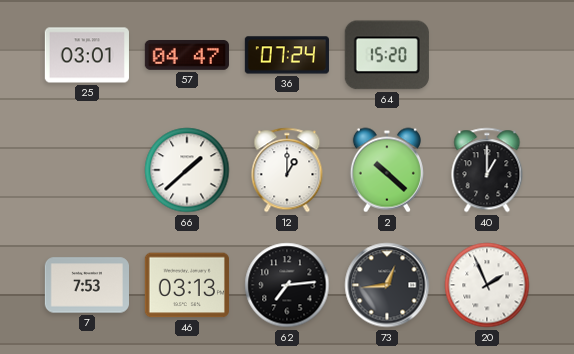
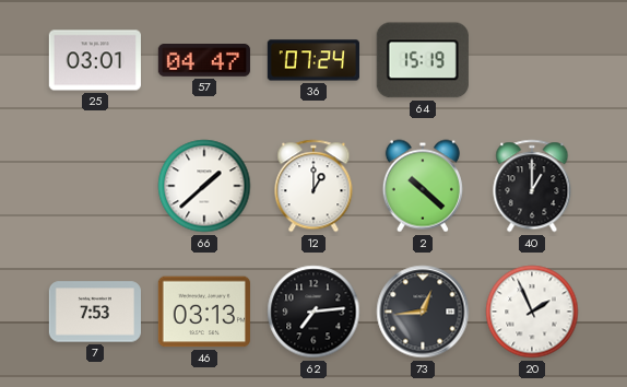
64: 15:20 -> 15:19
